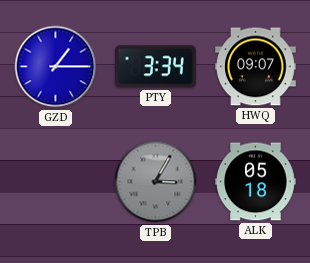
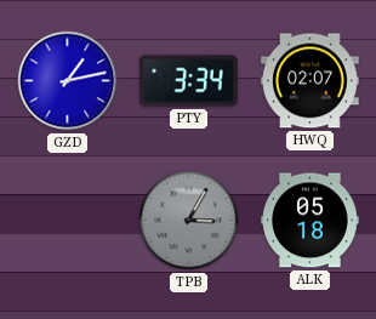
GZD: 1:15 -> 1:13
HWQ: 09:07 -> 02:07
